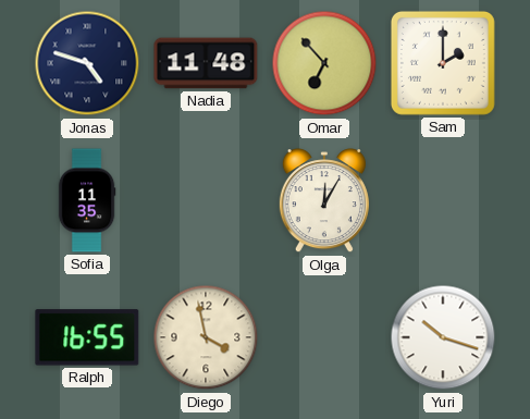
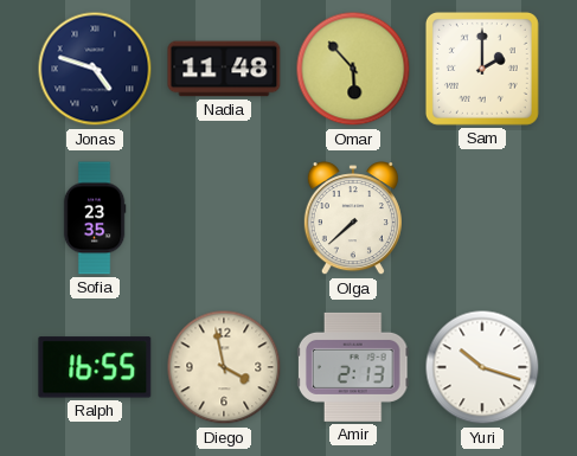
Omar: 6:53 -> 5:53
Sofia: 11:35 -> 23:35
Olga: 12:05 -> 7:38
Amir: none -> 2:13
